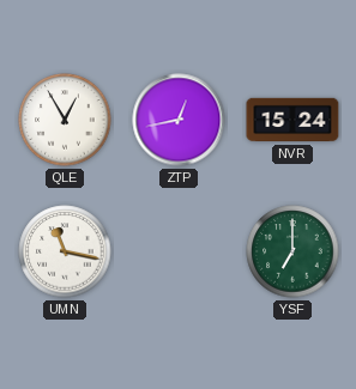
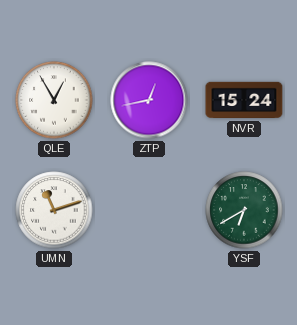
UMN: 11:17 -> 11:12
YSF: 7:00 -> 6:40
